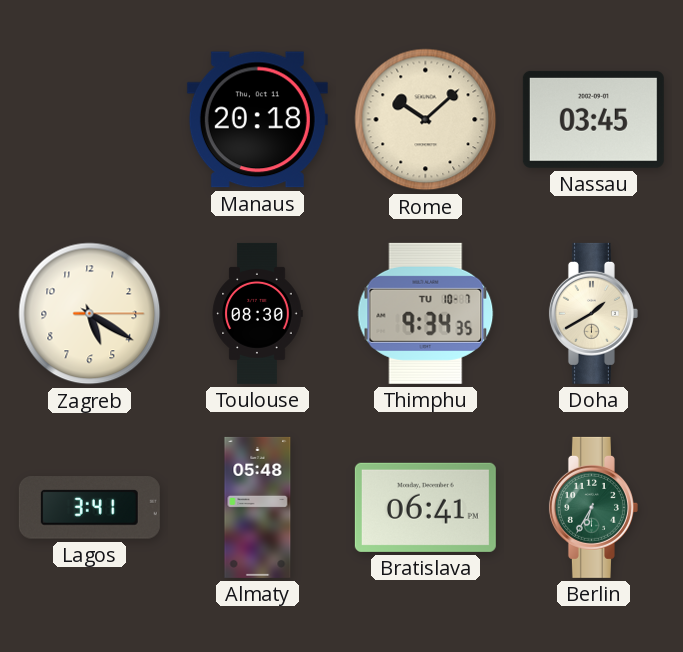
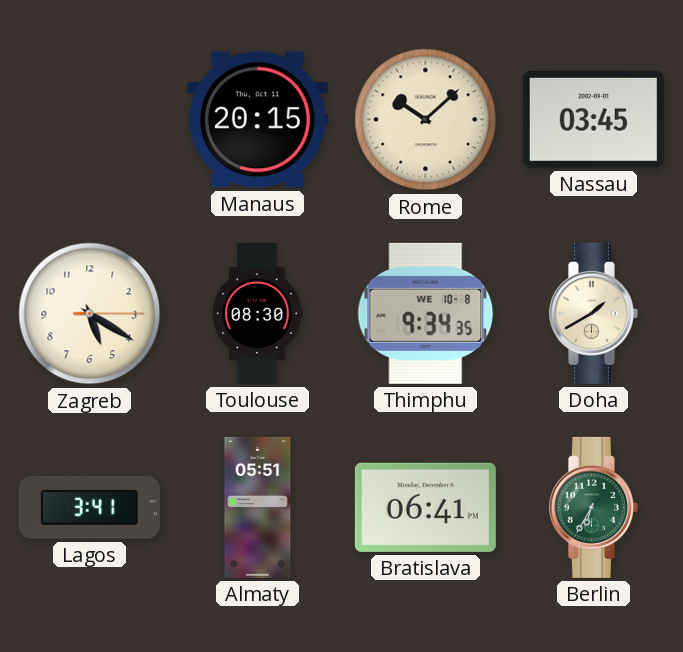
Manaus: 20:18 -> 20:15
Thimphu date: TU 10-7 -> WE 10-8
Almaty: 05:48 -> 05:51
